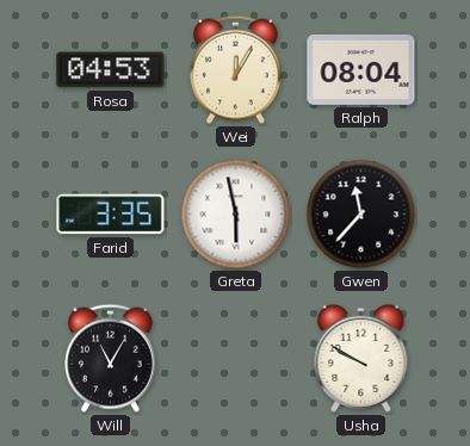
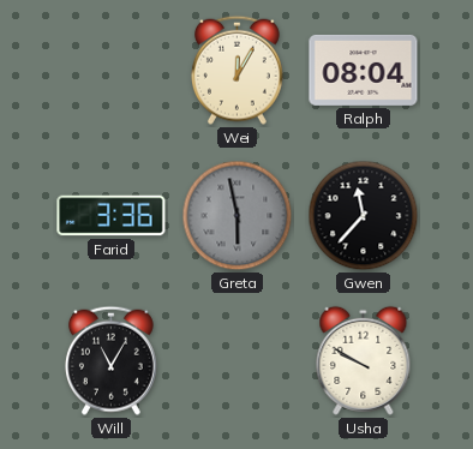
Rosa: 04:53 -> none
Farid: 3:35 -> 3:36
Greta dial: white -> grey
